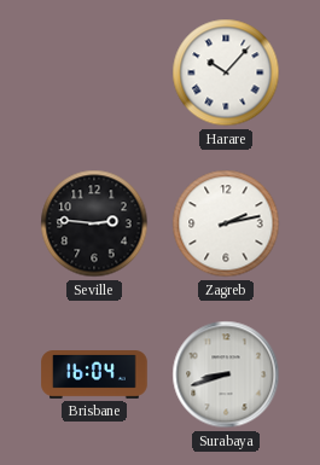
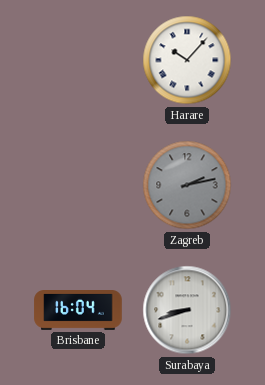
Seville: 2:46 -> none
Zagreb dial: white -> grey
